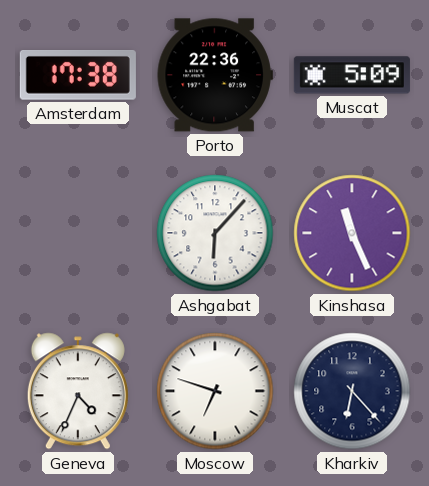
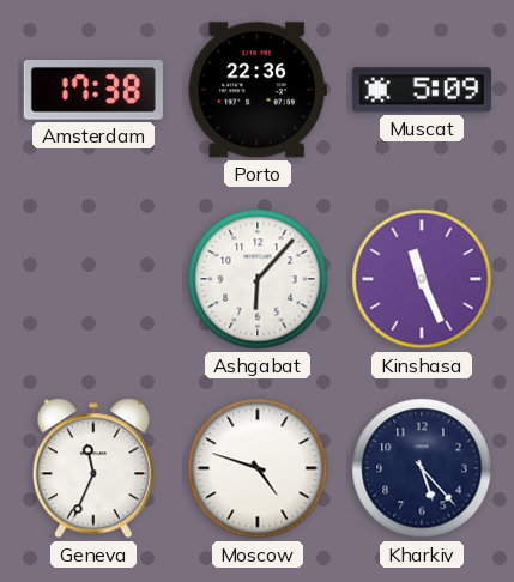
Geneva: 4:34 -> 11:34
Moscow: 6:48 -> 4:48
Kharkiv: 6:23 -> 5:23
